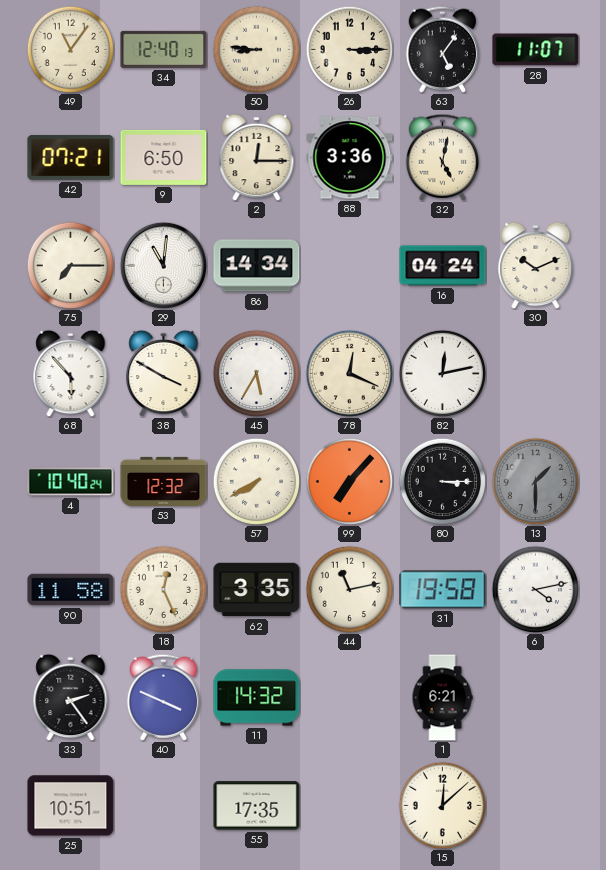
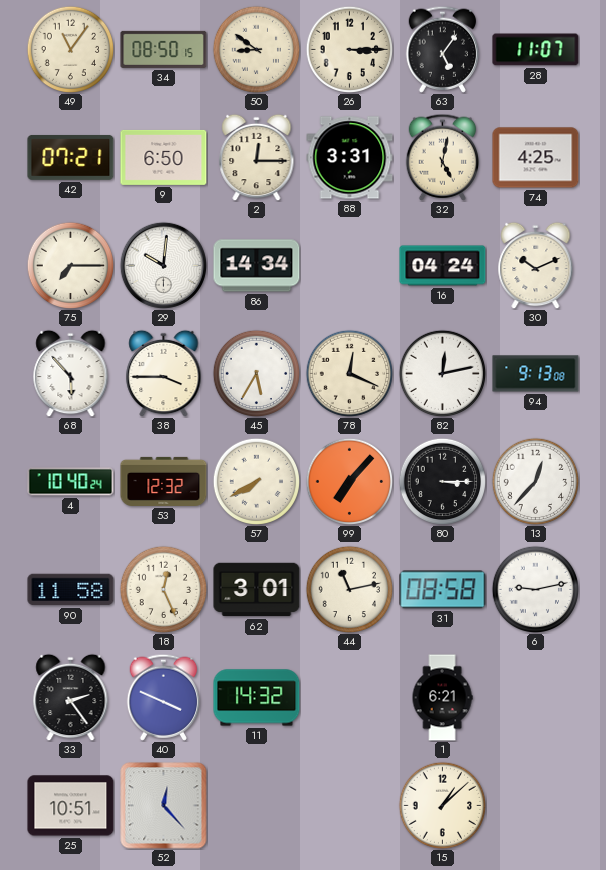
34: 12:40 -> 08:50
50: 8:46 -> 8:51
88: 3:36 -> 3:31
74: none -> 4:25
29: 11:01 -> 10:01
38: 3:50 -> 3:45
94: none -> 9:13
13: 1:30 -> 12:37
13 dial: grey -> white
62: 3:35 -> 3:01
31: 19:58 -> 08:58
6: 4:13 -> 9:13
52: none -> 12:23
55: 17:35 -> none
15: 12:08 -> 1:08
